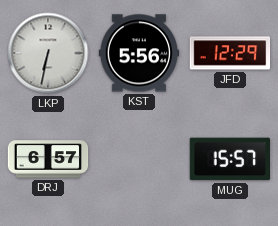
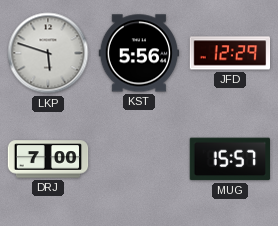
LKP: 6:32 -> 5:48
DRJ: 6:57 -> 7:00
